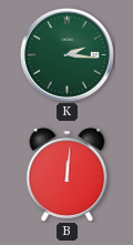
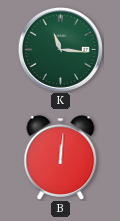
K: 2:16 -> 11:16
